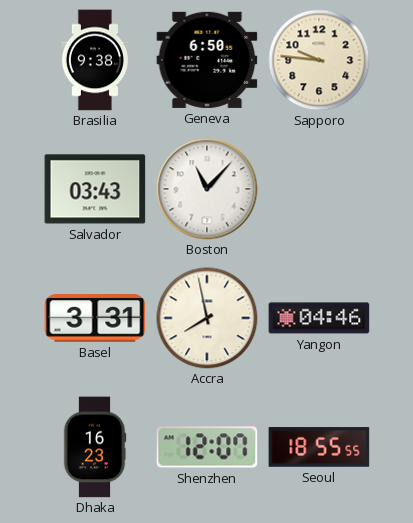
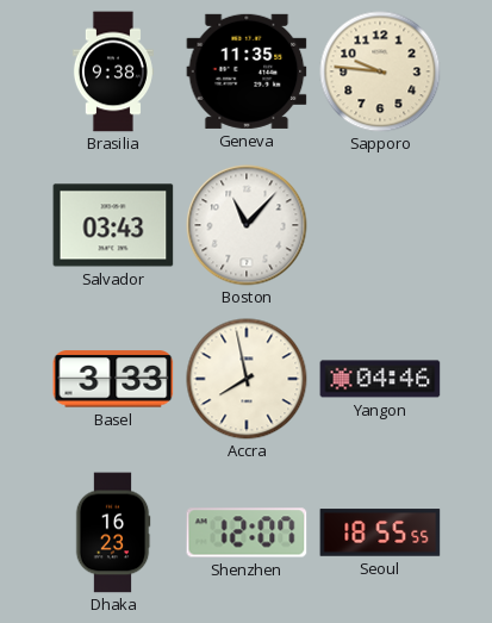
Geneva: 6:50 -> 11:35
Basel: 3:31 -> 3:33
